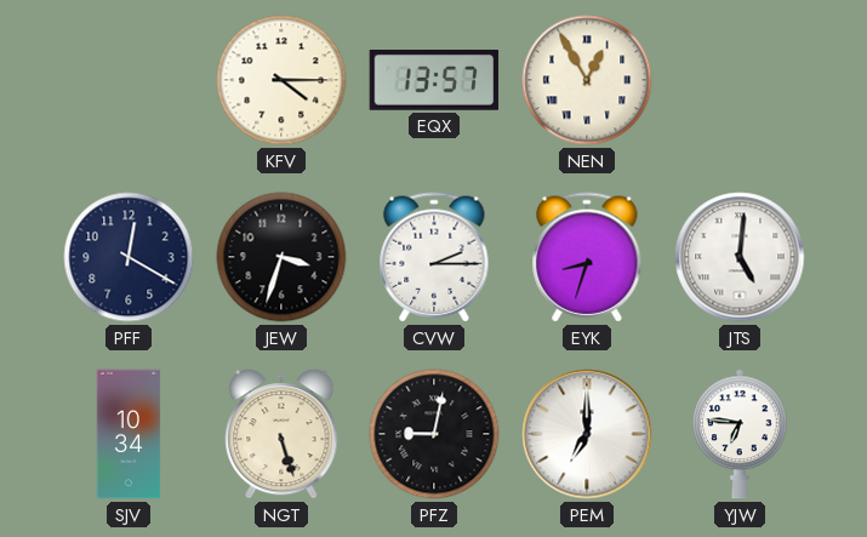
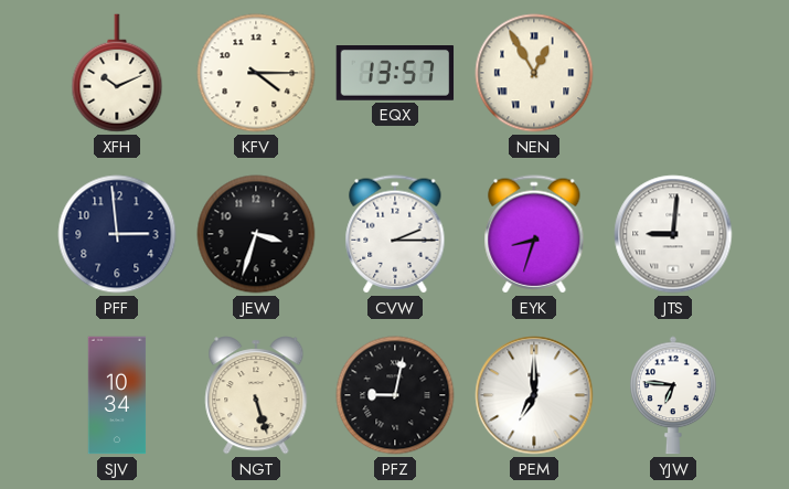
XFH: none -> 10:11
PFF: 12:20 -> 2:59
JTS: 5:01 -> 9:01
